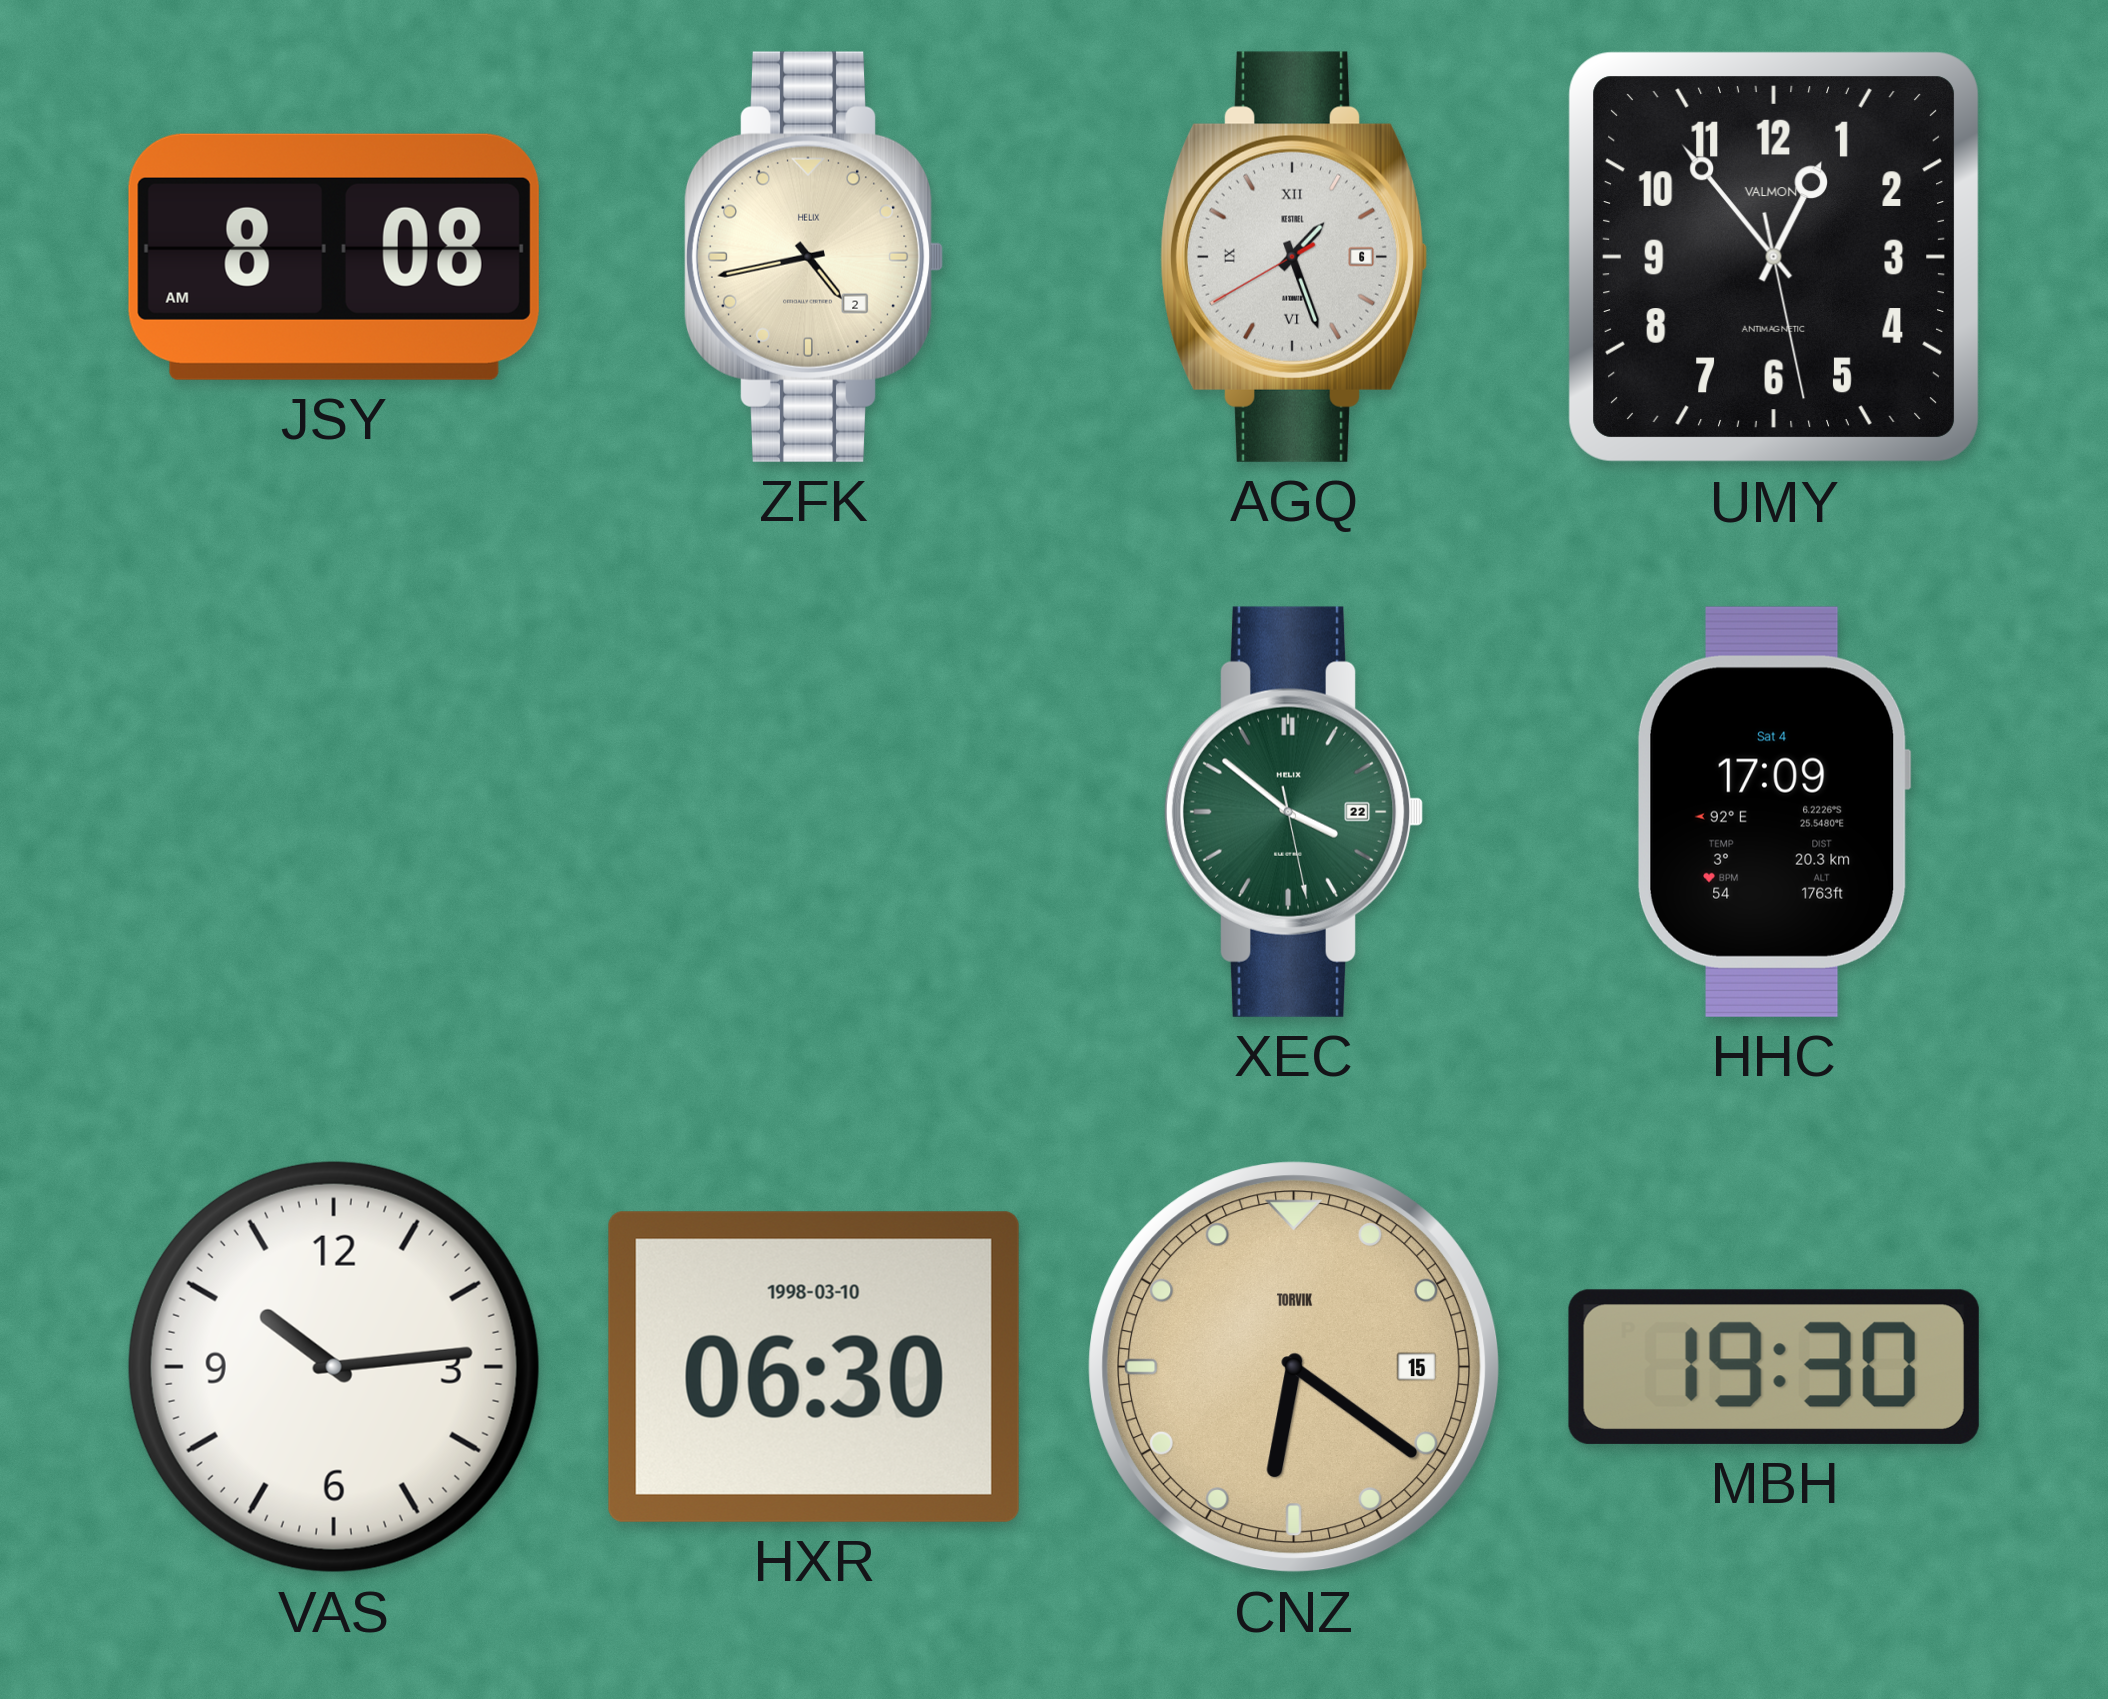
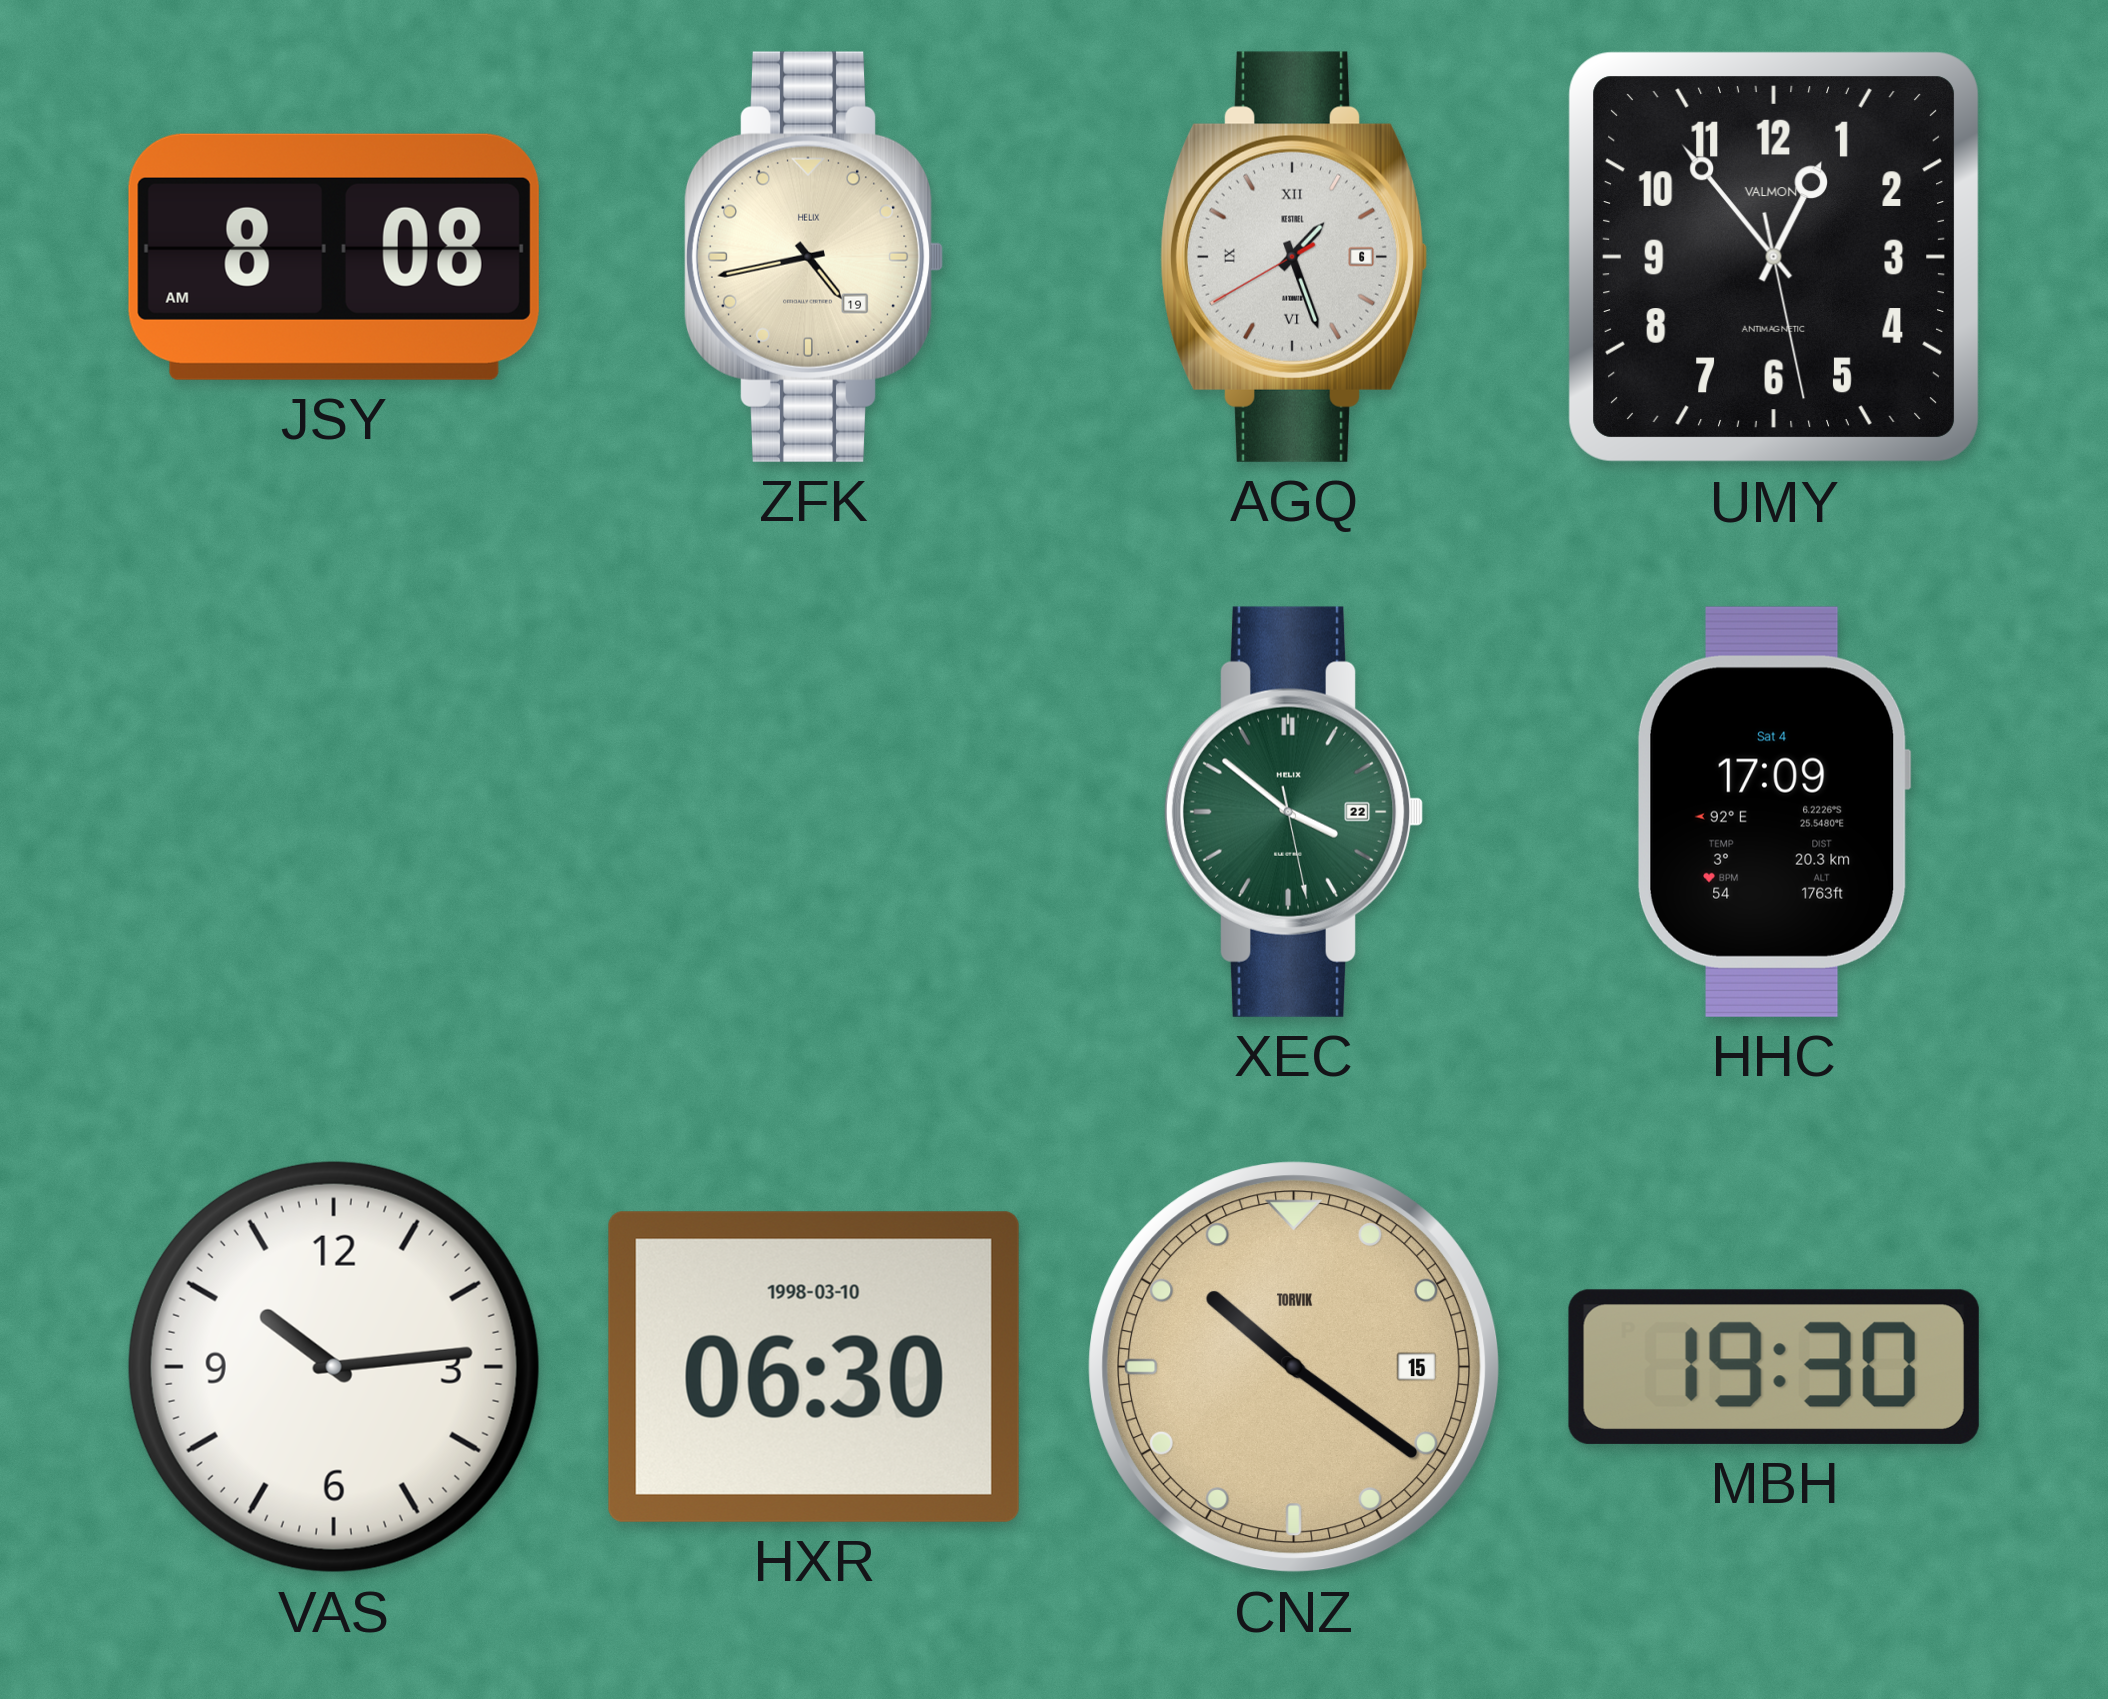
ZFK date: 2 -> 19
CNZ: 6:21 -> 10:21
